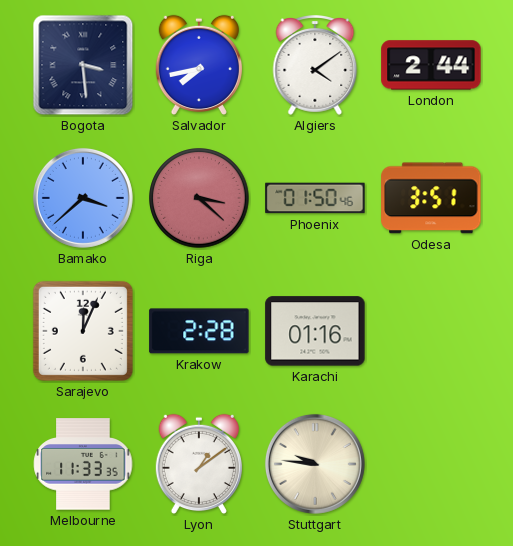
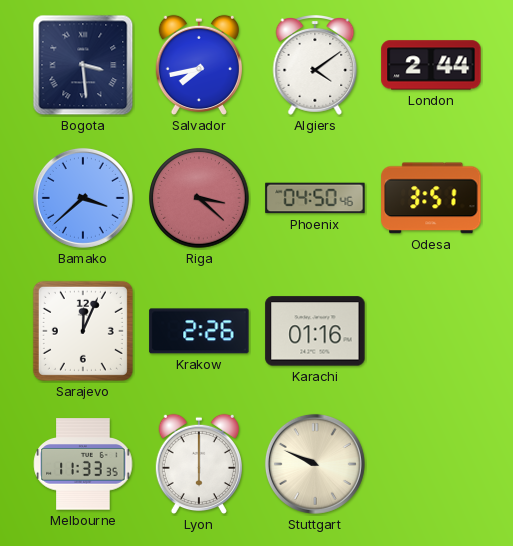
Phoenix: 01:50 -> 04:50
Krakow: 2:28 -> 2:26
Lyon: 1:09 -> 6:00
Stuttgart: 9:46 -> 9:49
